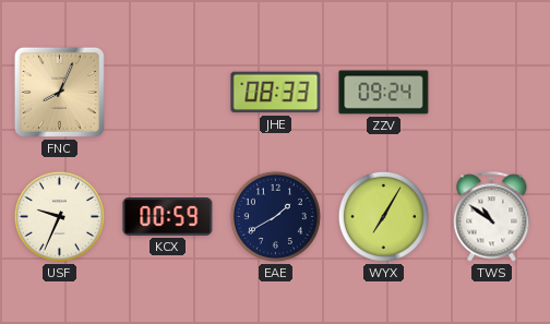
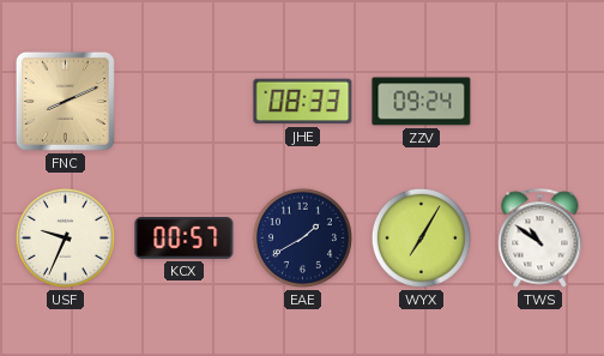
FNC: 8:04 -> 8:11
KCX: 00:59 -> 00:57
